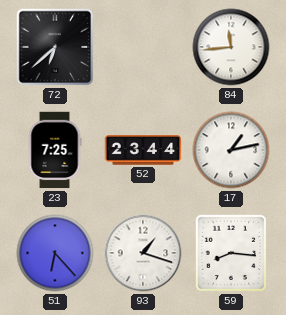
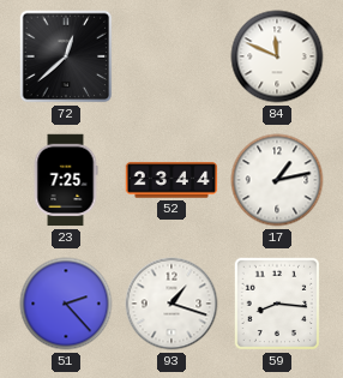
72: 6:38 -> 12:38
84: 11:44 -> 11:49
51: 6:23 -> 2:23
